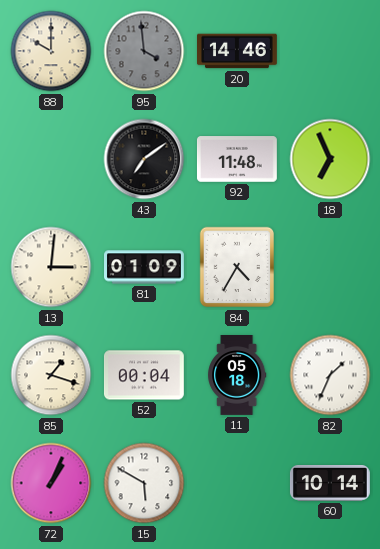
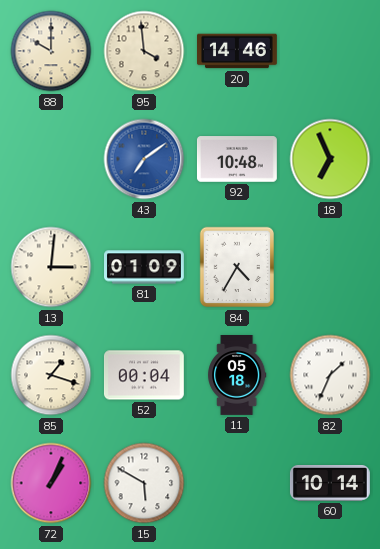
95 dial: grey -> cream
43 dial: black -> blue
92: 11:48 -> 10:48
